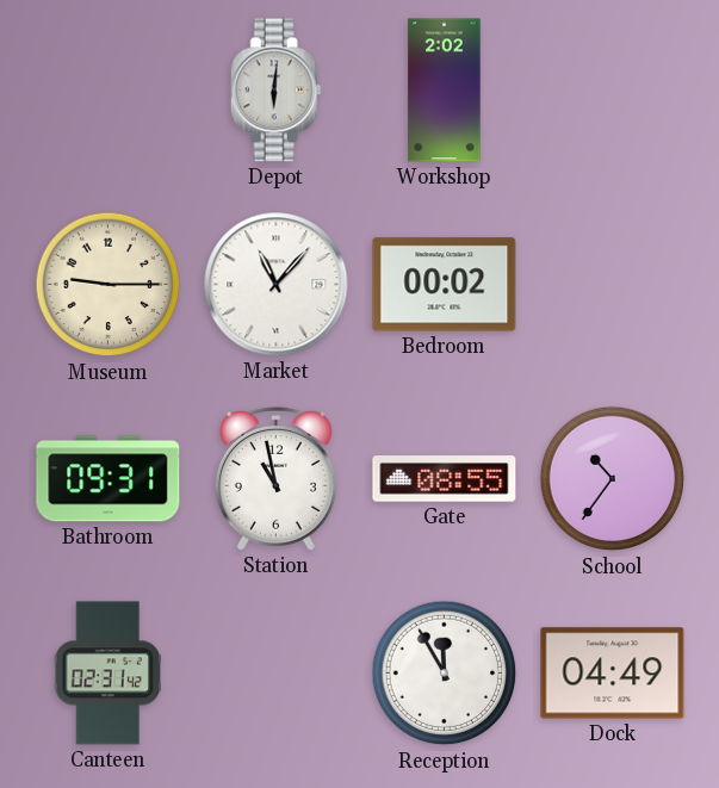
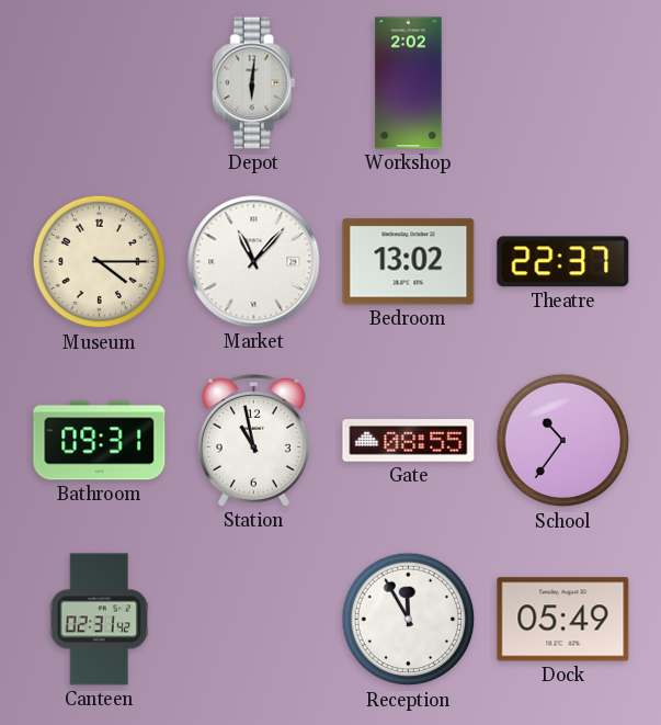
Museum: 9:15 -> 4:15
Bedroom: 00:02 -> 13:02
Theatre: none -> 22:37
Dock: 04:49 -> 05:49
